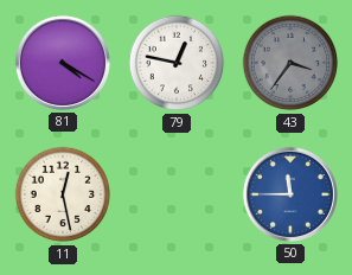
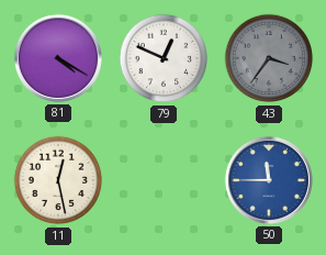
79: 12:47 -> 12:49
